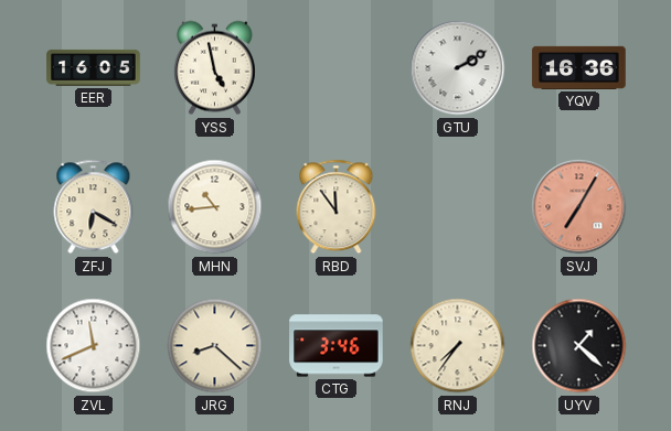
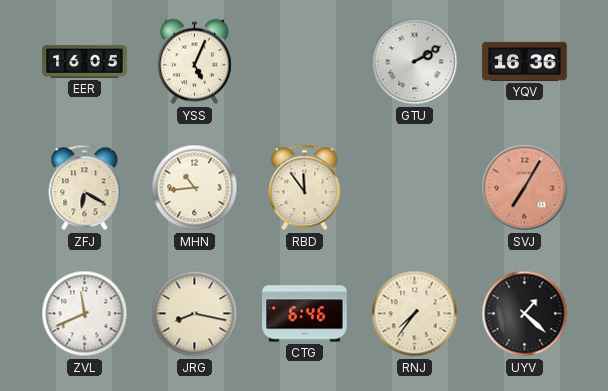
YSS: 4:58 -> 5:04
JRG: 8:22 -> 8:17
CTG: 3:46 -> 6:46
